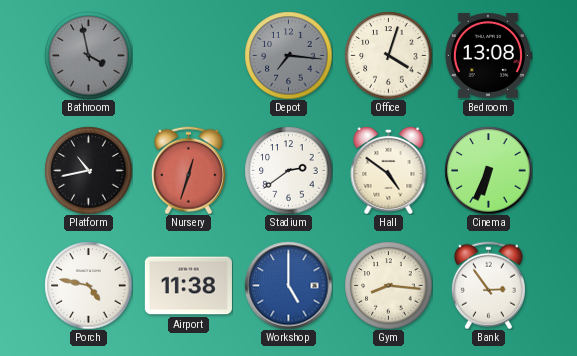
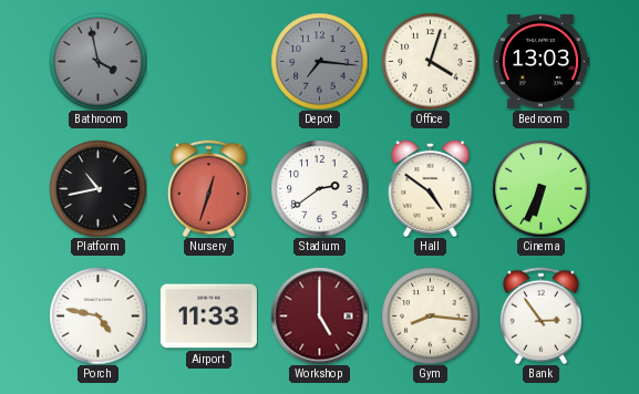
Bedroom: 13:08 -> 13:03
Airport: 11:38 -> 11:33
Workshop dial: blue -> burgundy
